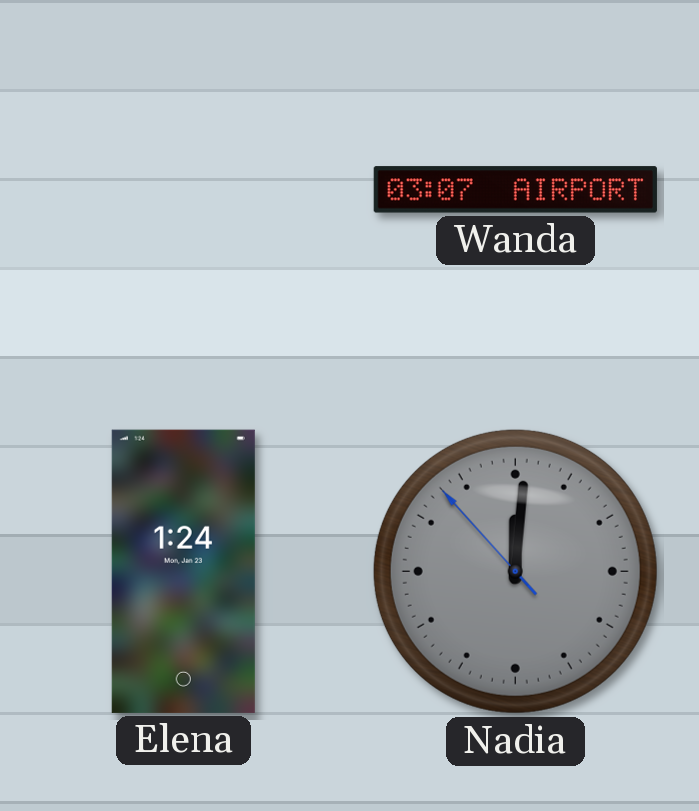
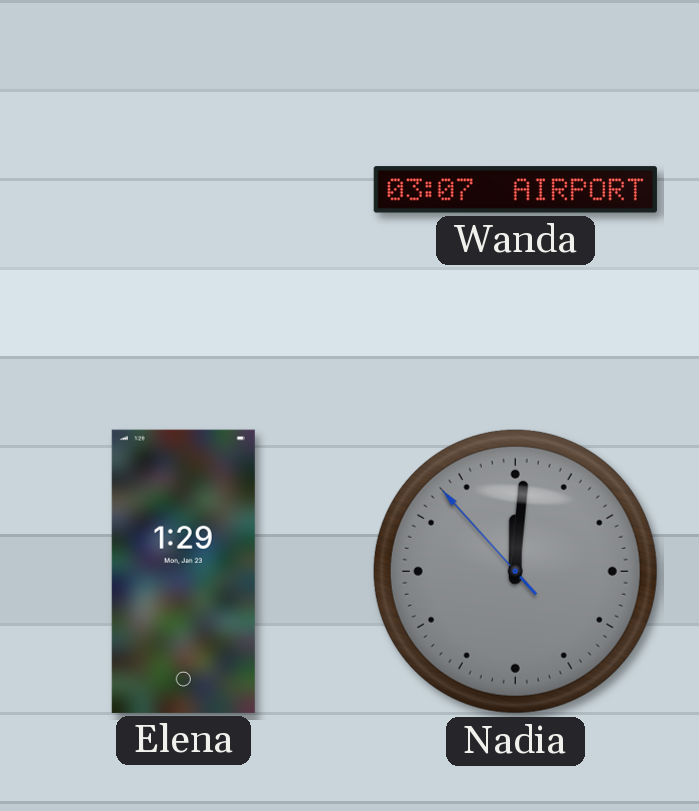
Elena: 1:24 -> 1:29
